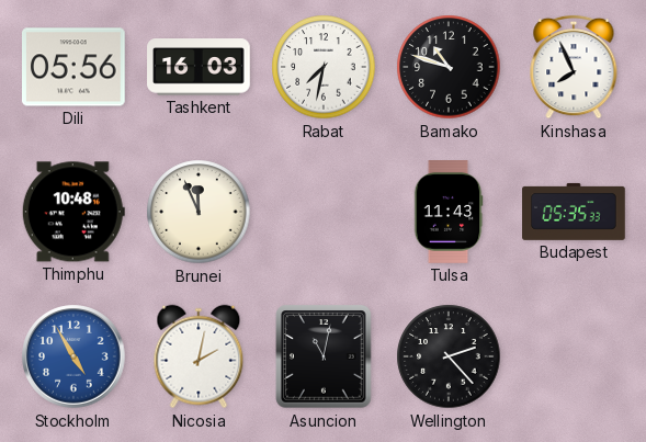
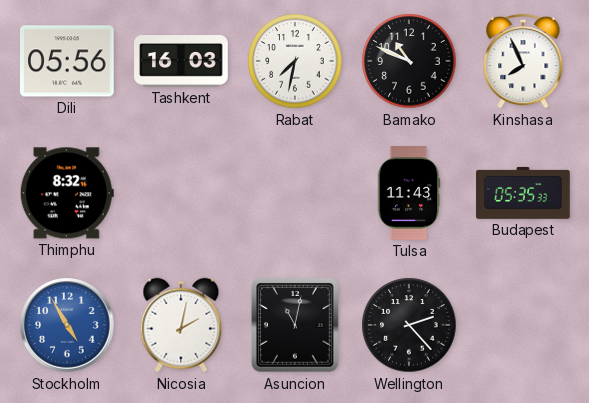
Bamako: 10:48 -> 10:49
Thimphu: 10:48 -> 8:32
Brunei: 11:56 -> none
